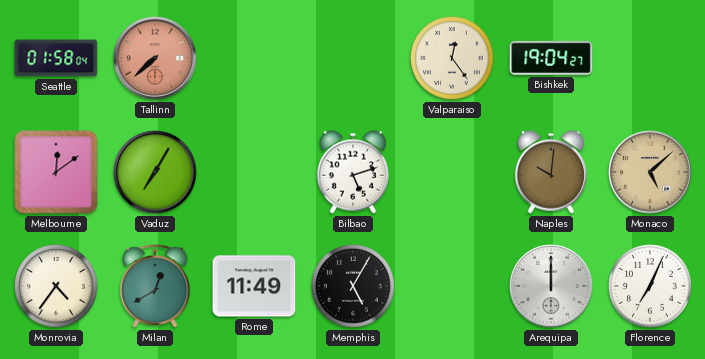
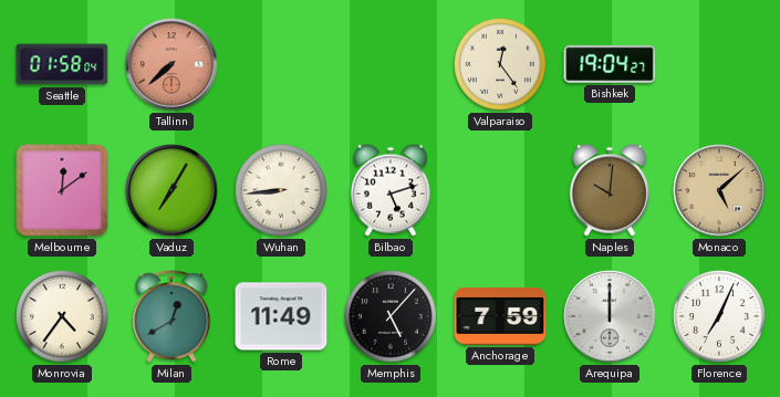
Wuhan: none -> 8:44
Memphis: 5:05 -> 5:07
Anchorage: none -> 7:59
